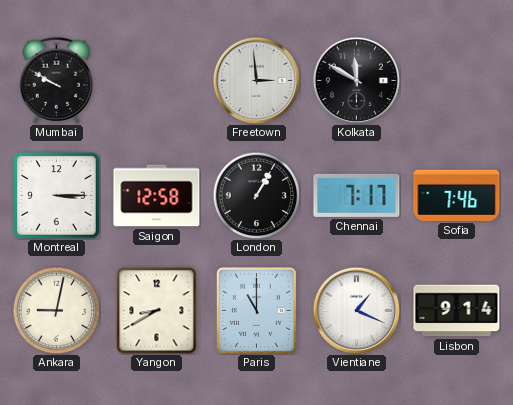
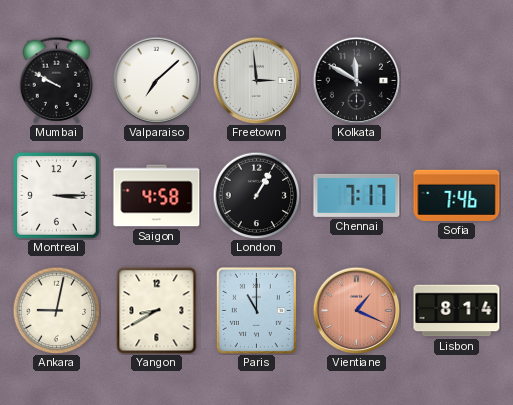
Valparaiso: none -> 7:08
Saigon: 12:58 -> 4:58
Vientiane dial: white -> salmon
Lisbon: 9:14 -> 8:14
